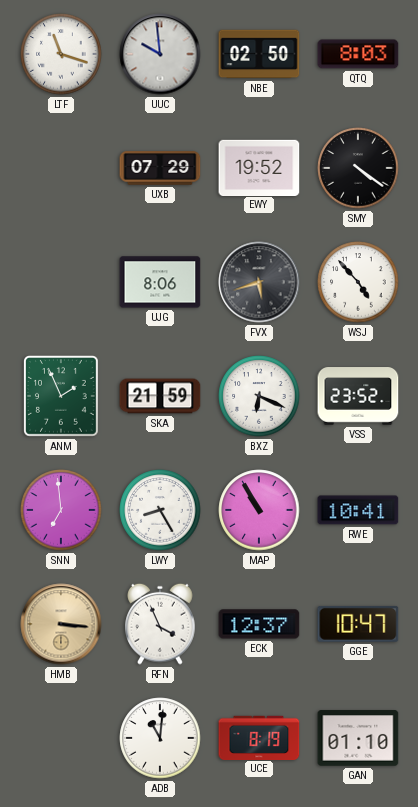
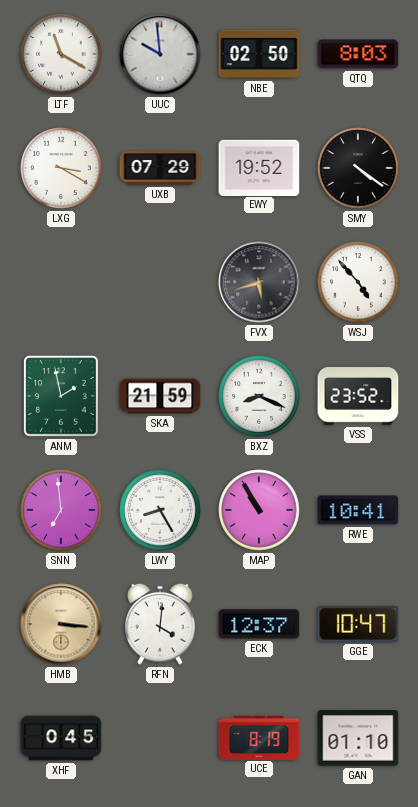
LTF: 11:18 -> 11:20
LXG: none -> 3:20
UJG: 8:06 -> none
ANM: 1:56 -> 1:58
BXZ: 6:19 -> 8:19
RFN: 3:56 -> 4:01
XHF: none -> 0:45
ADB: 11:01 -> none
